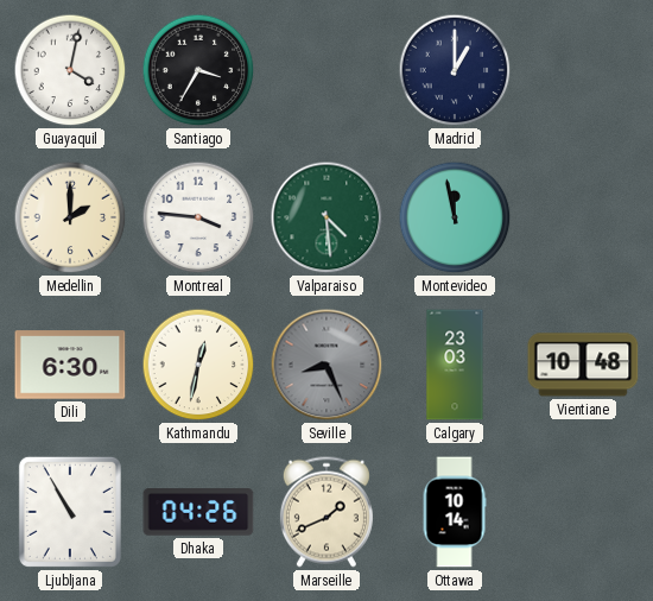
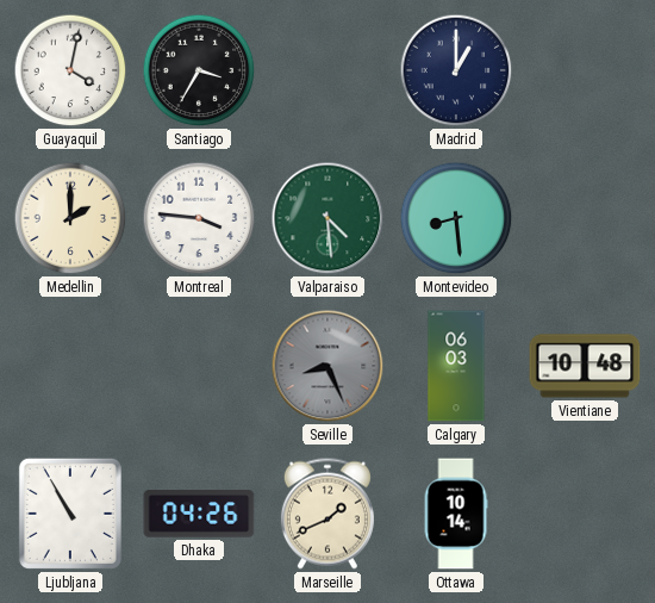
Montevideo: 11:58 -> 8:29
Dili: 6:30 -> none
Kathmandu: 12:32 -> none
Calgary: 23:03 -> 06:03
